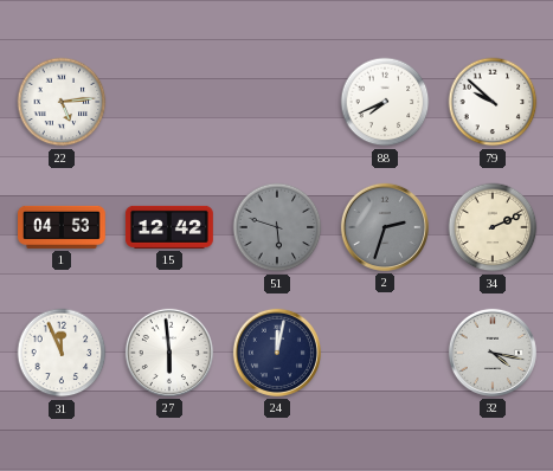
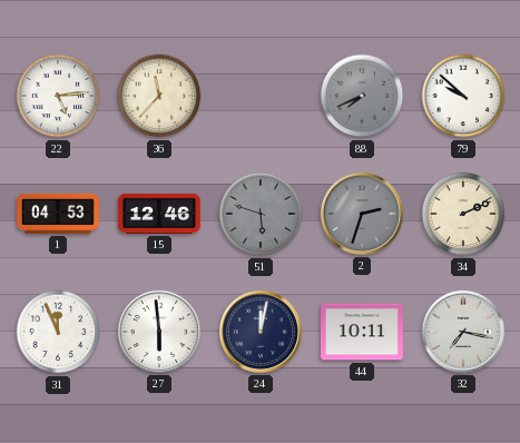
36: none -> 11:37
88 dial: white -> grey
15: 12:42 -> 12:46
44: none -> 10:11
32: 4:17 -> 7:17
